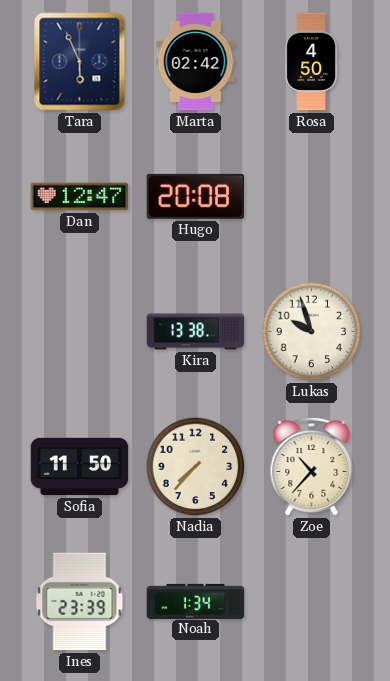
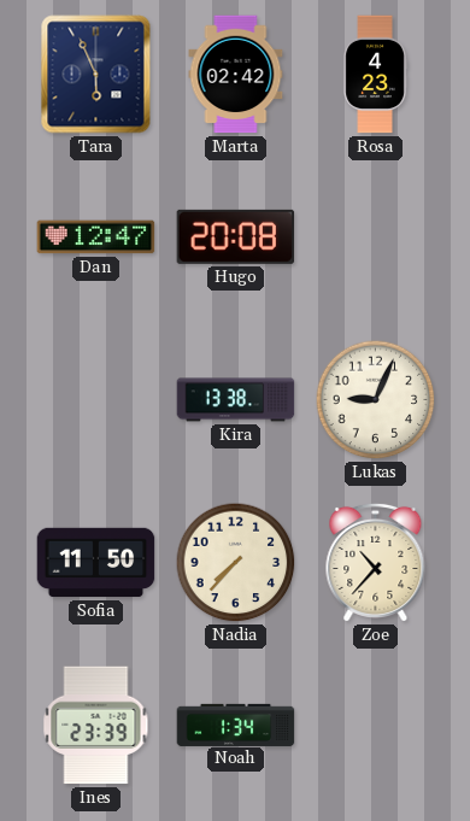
Rosa: 4:50 -> 4:23
Lukas: 9:57 -> 9:04
